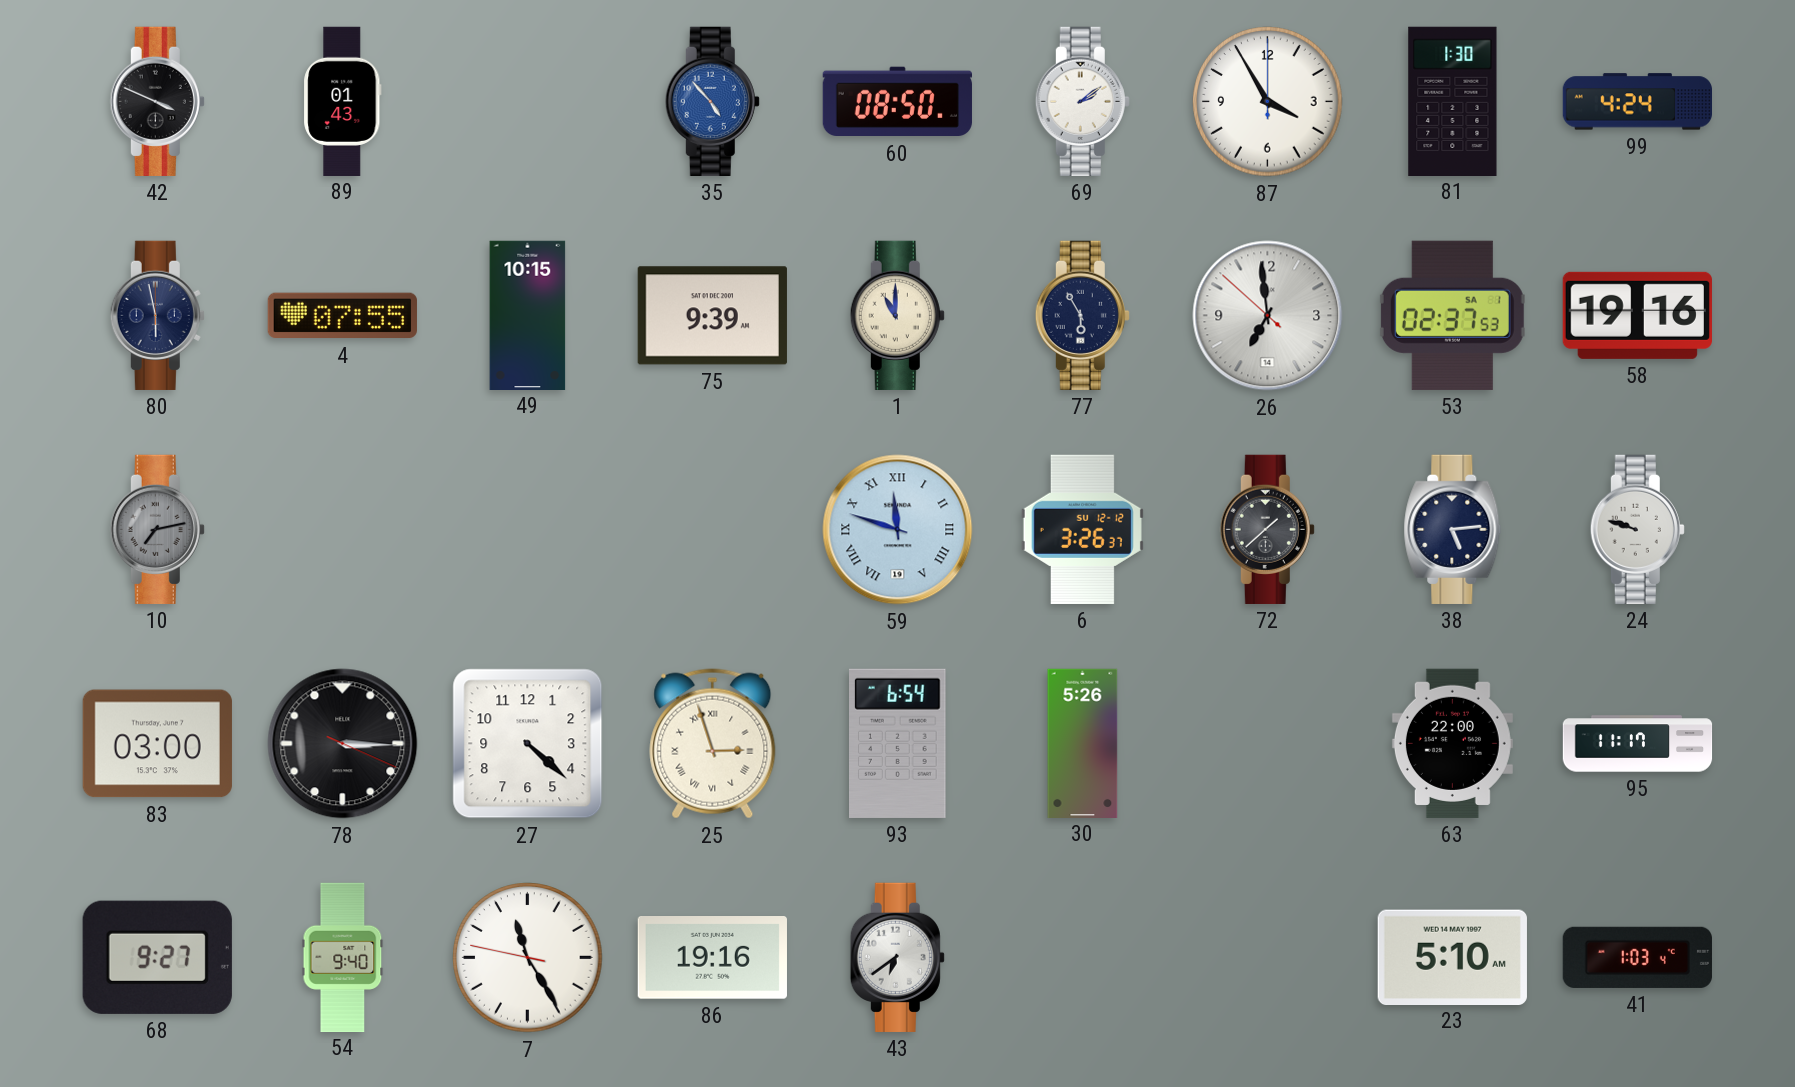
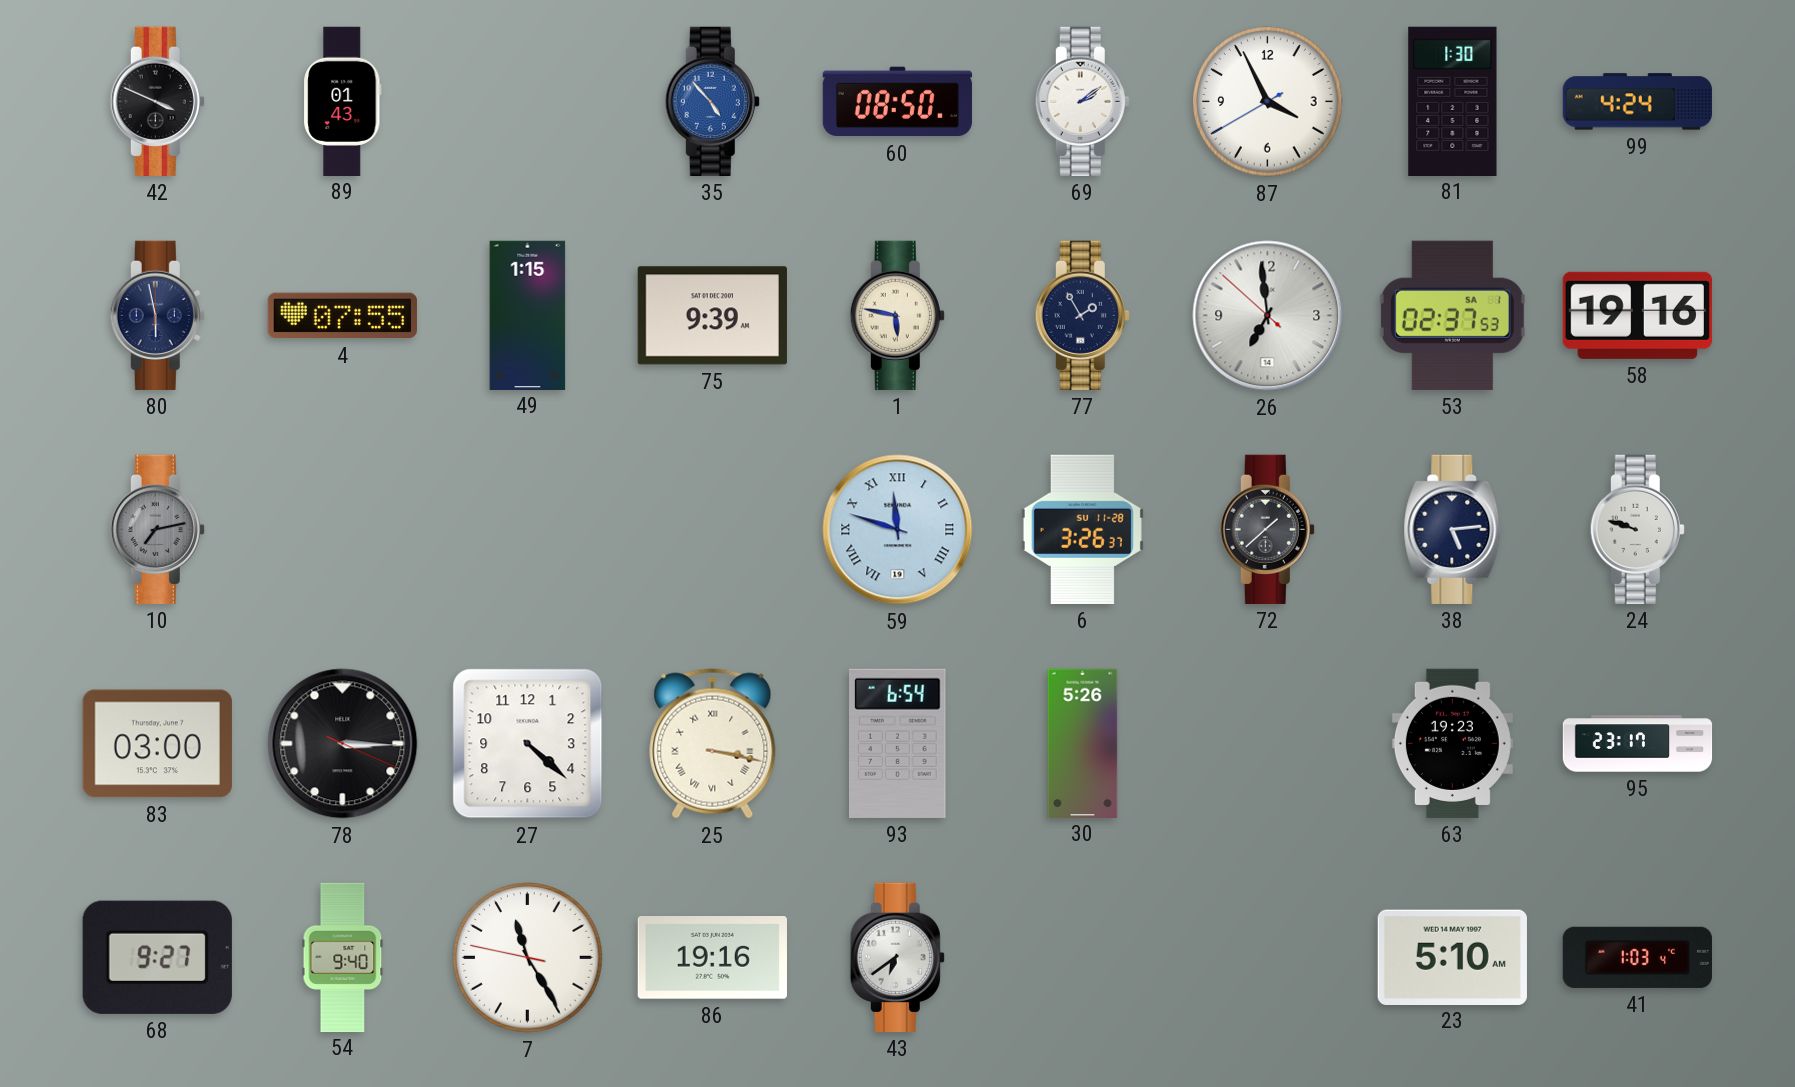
87: 3:55:00 -> 3:55:40
49: 10:15 -> 1:15
1: 11:00 -> 5:47
77: 5:55 -> 1:55
6 date: SU 12-12 -> SU 11-28
25: 2:57 -> 3:17
63: 22:00 -> 19:23
95: 11:17 -> 23:17
